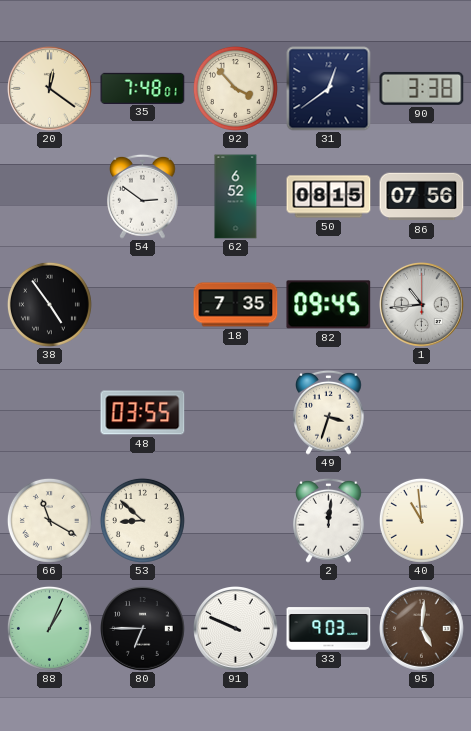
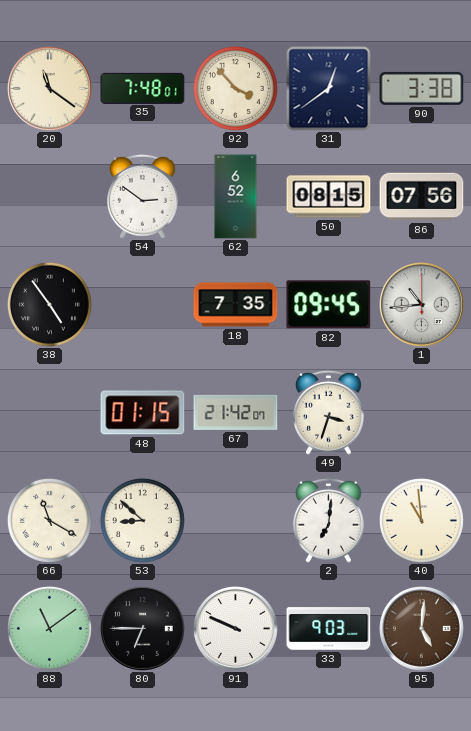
20: 12:21 -> 11:21
48: 03:55 -> 01:15
67: none -> 21:42
2: 12:01 -> 7:01
88: 1:04 -> 11:09
